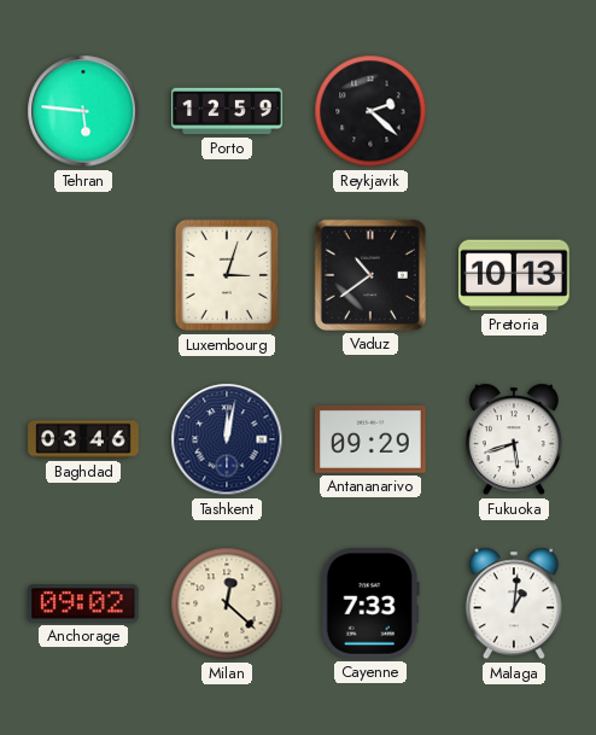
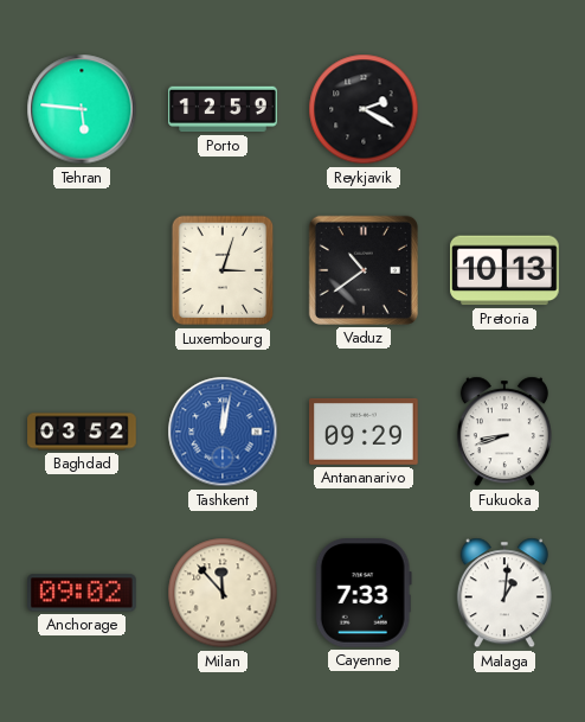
Reykjavik: 2:22 -> 2:20
Baghdad: 03:46 -> 03:52
Tashkent dial: navy -> blue
Fukuoka: 5:42 -> 8:42
Milan: 12:22 -> 11:53
